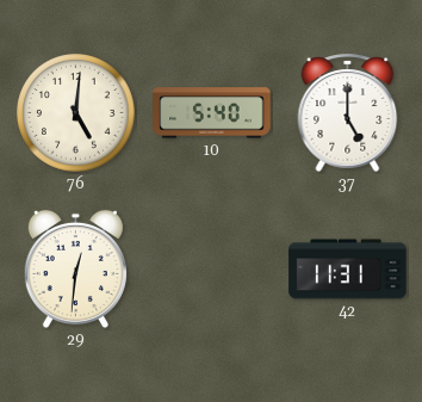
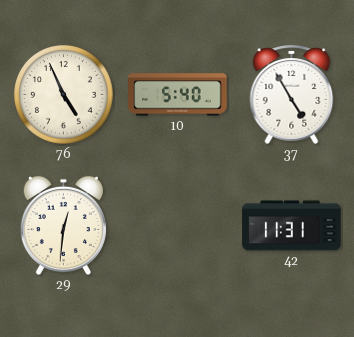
76: 5:01 -> 4:56
37: 5:00 -> 4:55
